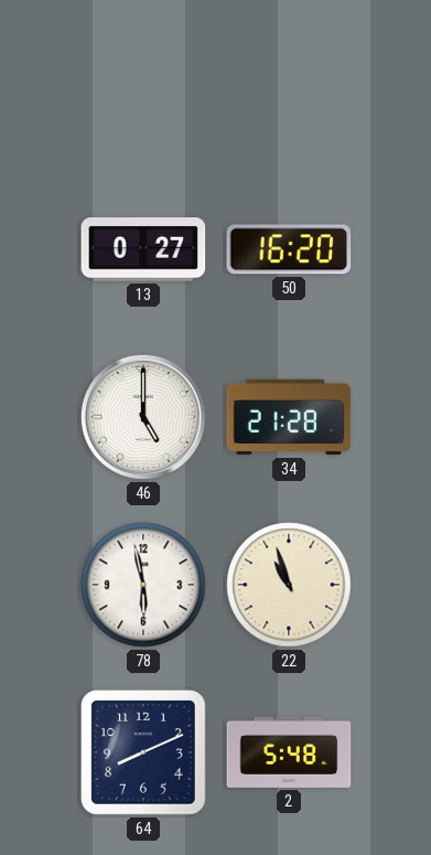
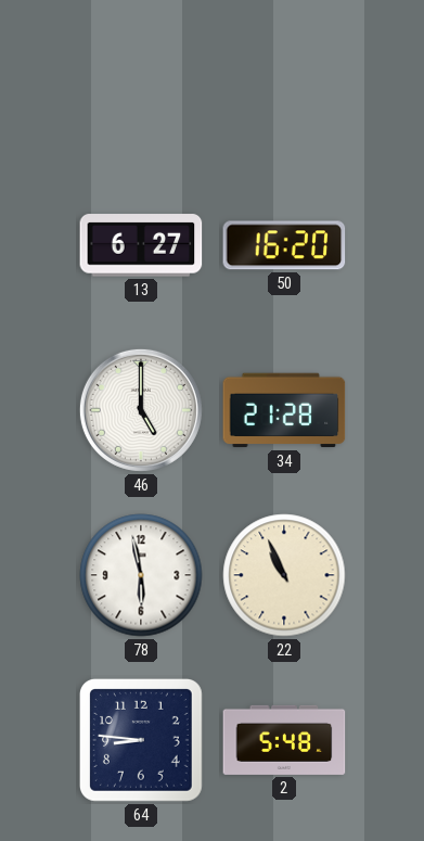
13: 0:27 -> 6:27
22: 10:57 -> 10:56
64: 8:11 -> 8:46
